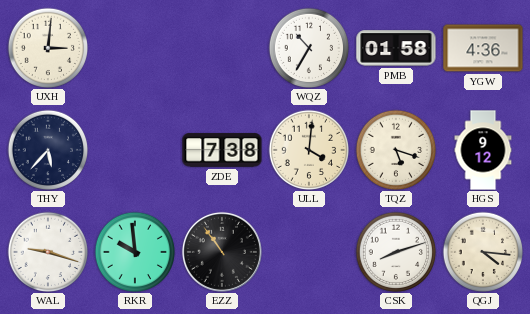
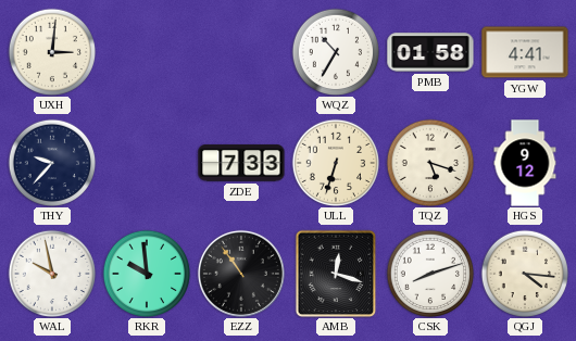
YGW: 4:36 -> 4:41
THY: 5:37 -> 9:37
ZDE: 7:38 -> 7:33
ULL: 4:01 -> 6:33
WAL: 9:18 -> 9:58
AMB: none -> 12:18
